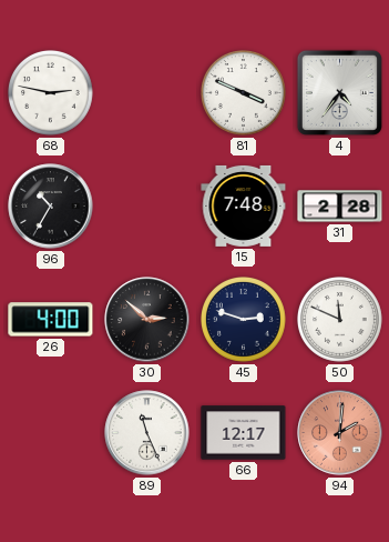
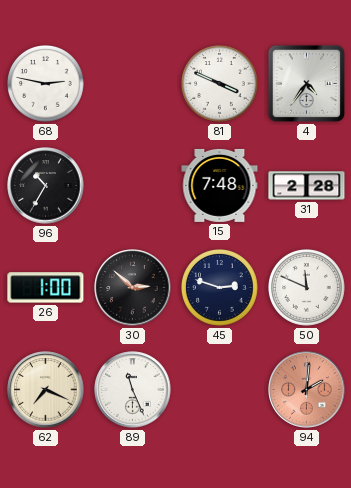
26: 4:00 -> 1:00
62: none -> 7:19
66: 12:17 -> none
